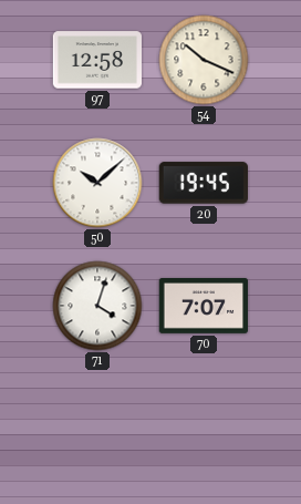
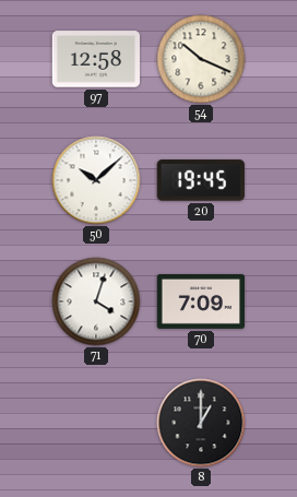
70: 7:07 -> 7:09
8: none -> 1:00
